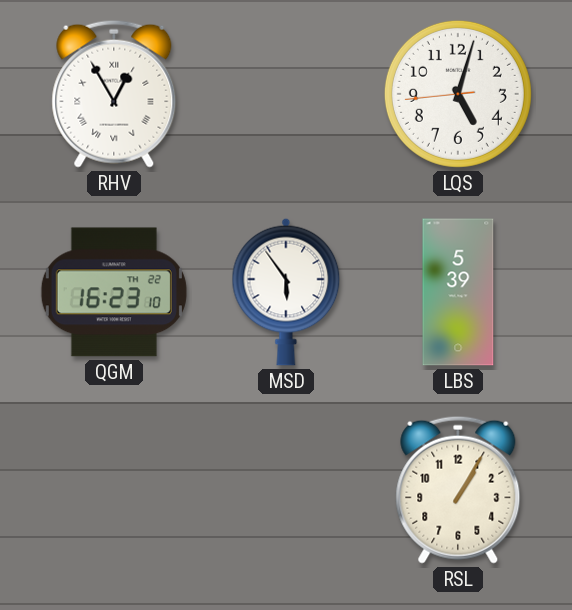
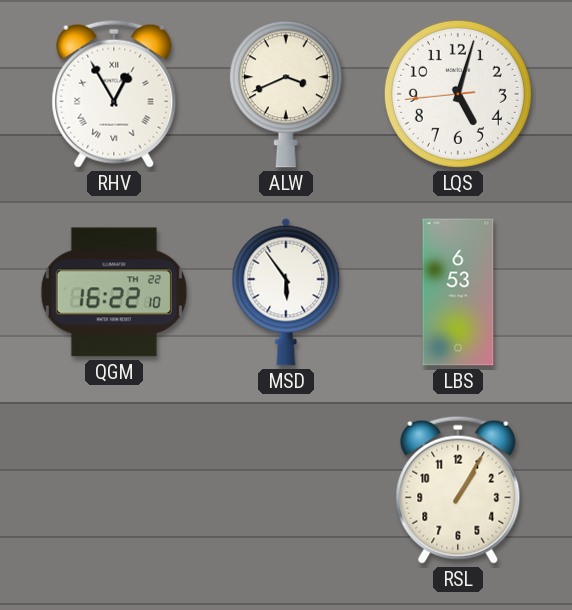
ALW: none -> 3:41
QGM: 16:23 -> 16:22
LBS: 5:39 -> 6:53
